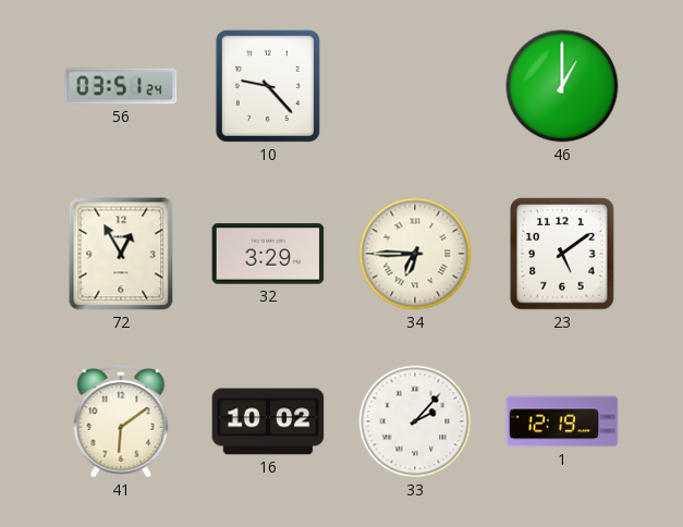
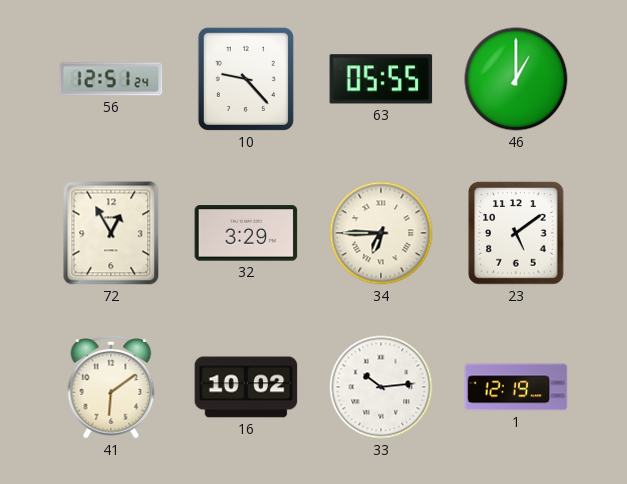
56: 03:51 -> 12:51
63: none -> 05:55
33: 2:07 -> 10:14
